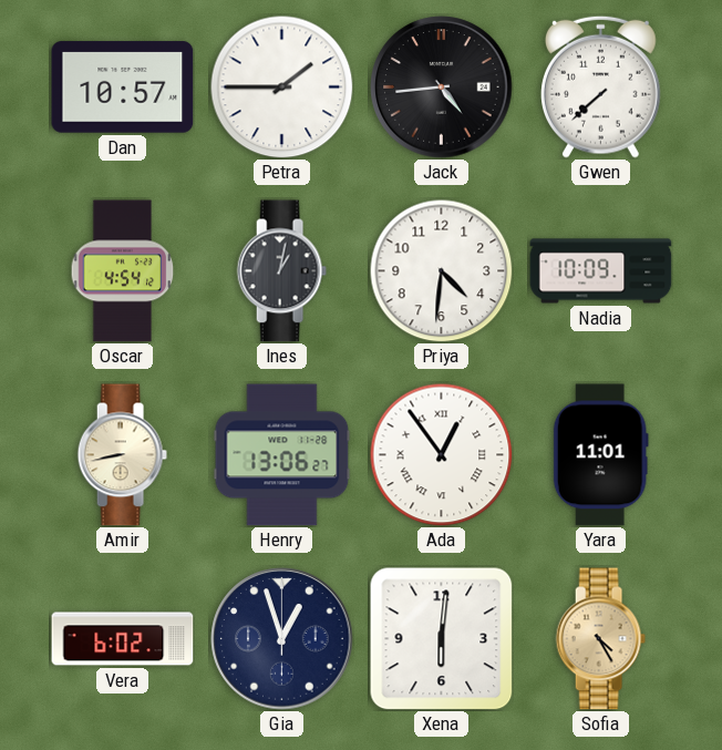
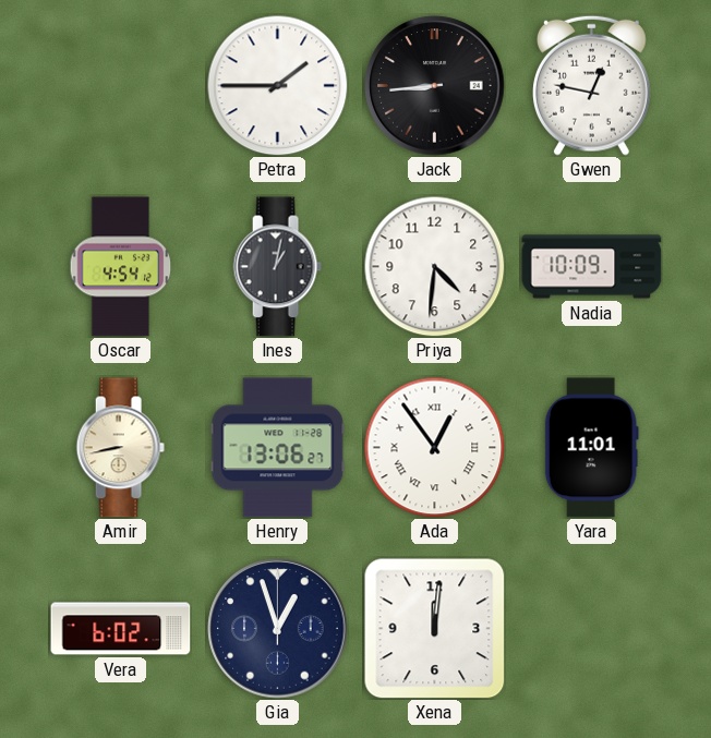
Dan: 10:57 -> none
Jack: 4:44 -> 8:44
Gwen: 7:38 -> 12:47
Xena: 6:01 -> 12:01
Sofia: 4:25 -> none
